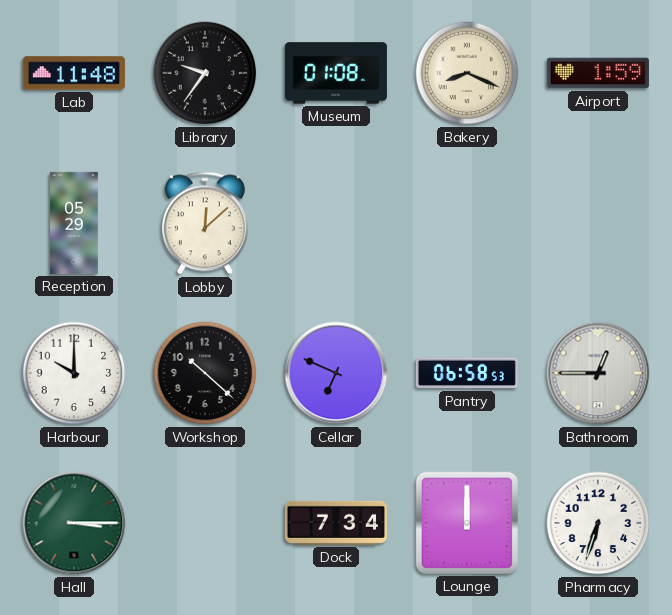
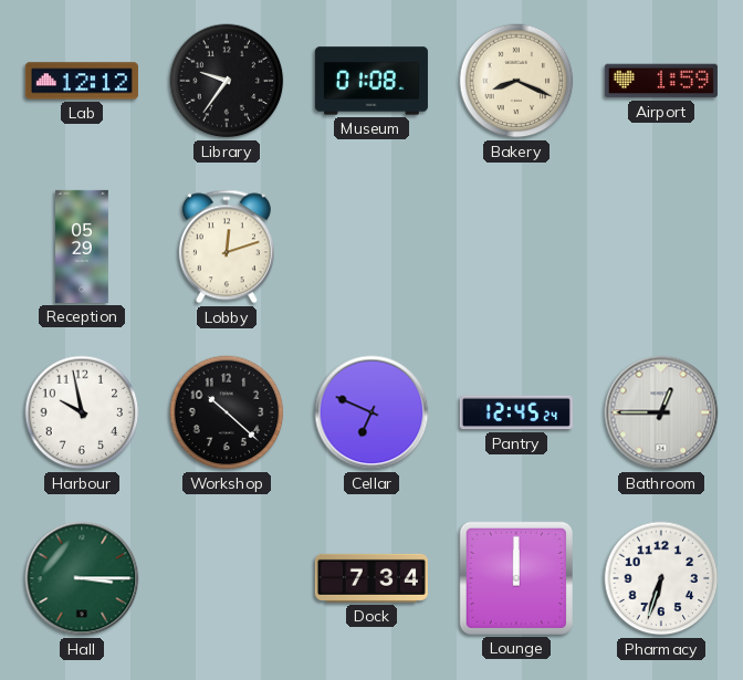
Lab: 11:48 -> 12:12
Lobby: 12:08 -> 12:12
Harbour: 10:00 -> 9:58
Pantry: 06:58 -> 12:45
